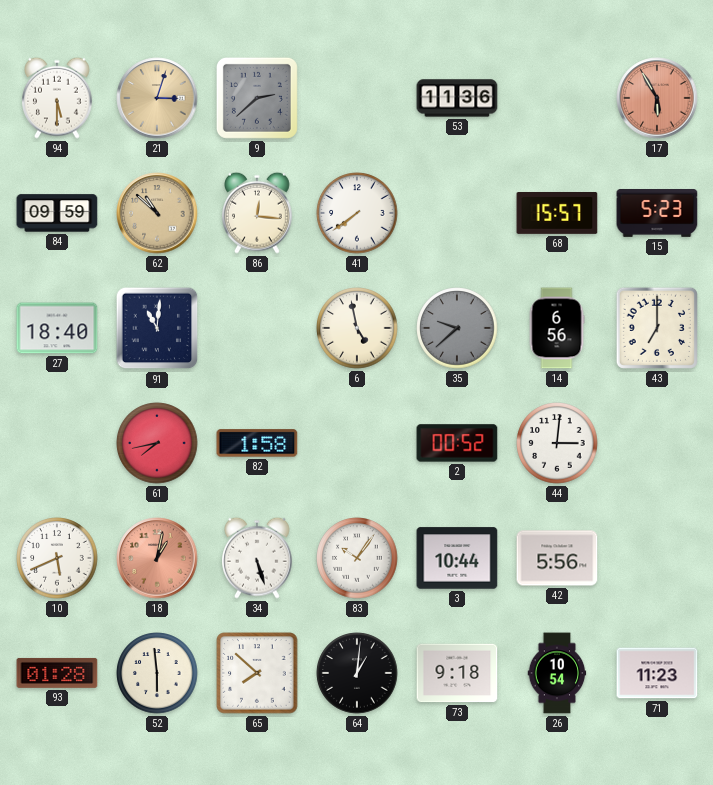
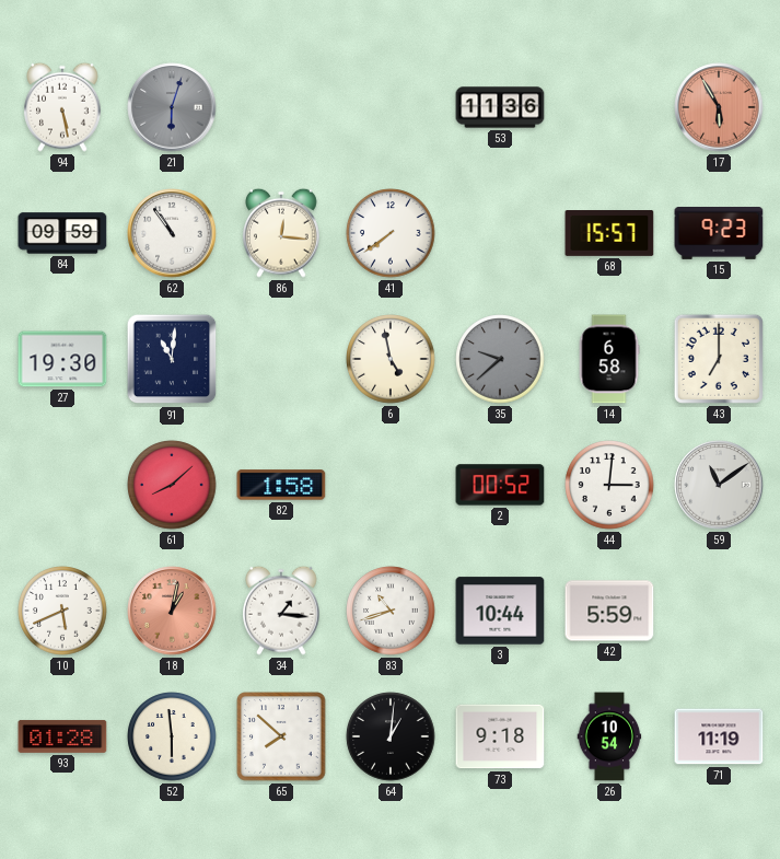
94: 5:30 -> 5:28
21: 3:03 -> 6:03
21 dial: champagne -> grey
9: 2:38 -> none
62: 10:52 -> 10:54
62 dial: champagne -> white
15: 5:23 -> 9:23
27: 18:40 -> 19:30
14: 6:56 -> 6:58
61: 7:43 -> 8:08
59: none -> 11:09
34: 5:27 -> 1:16
83: 10:06 -> 10:42
42: 5:56 -> 5:59
71: 11:23 -> 11:19
